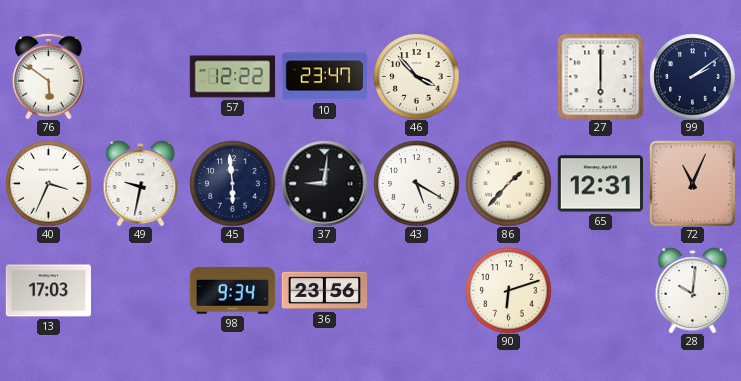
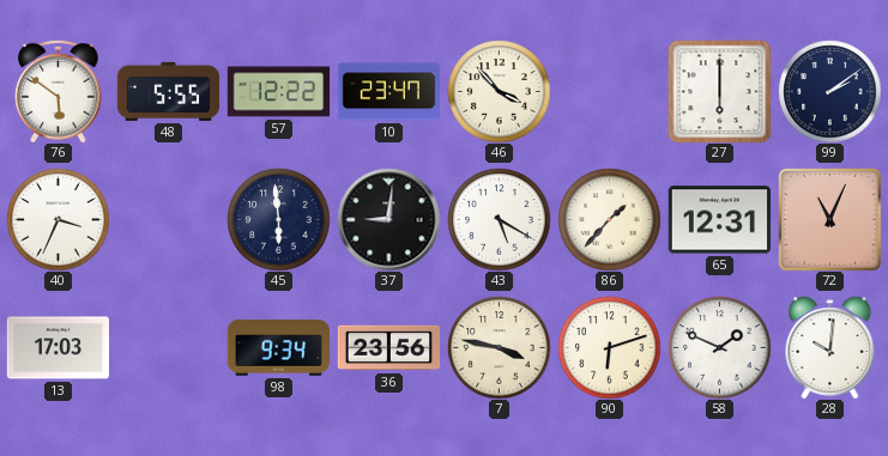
48: none -> 5:55
49: 9:32 -> none
7: none -> 3:47
58: none -> 1:49
